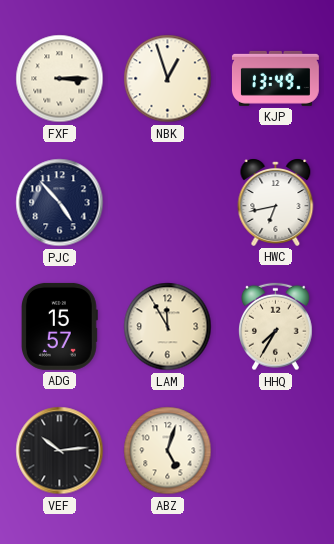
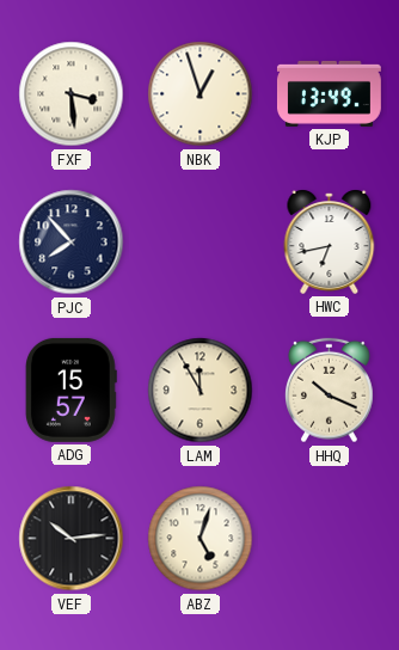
FXF: 3:15 -> 3:29
PJC: 4:53 -> 7:53
HHQ: 7:35 -> 10:19
